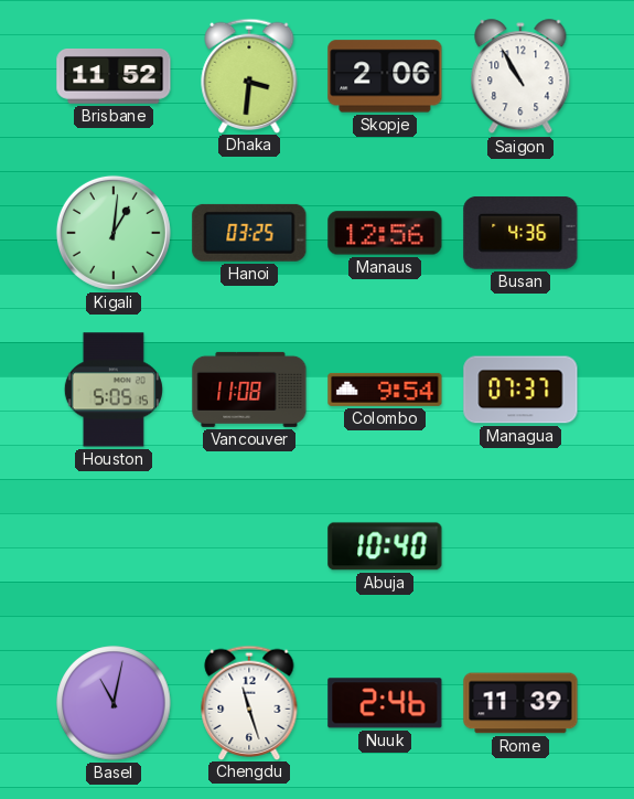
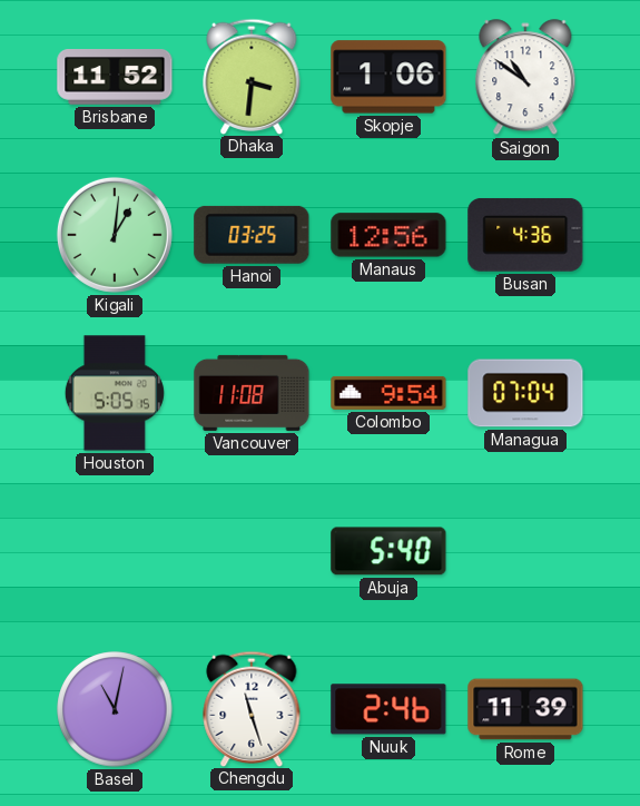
Skopje: 2:06 -> 1:06
Saigon: 10:55 -> 10:51
Managua: 07:37 -> 07:04
Abuja: 10:40 -> 5:40
